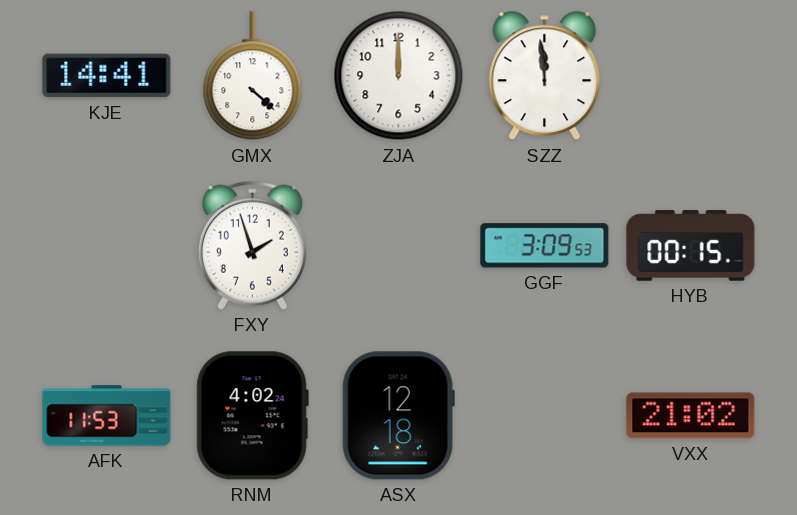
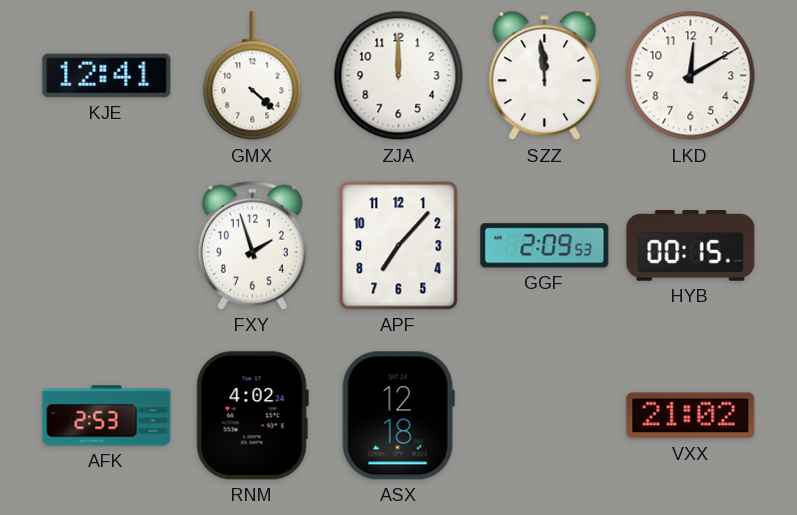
KJE: 14:41 -> 12:41
LKD: none -> 12:10
APF: none -> 7:07
GGF: 3:09 -> 2:09
AFK: 11:53 -> 2:53
